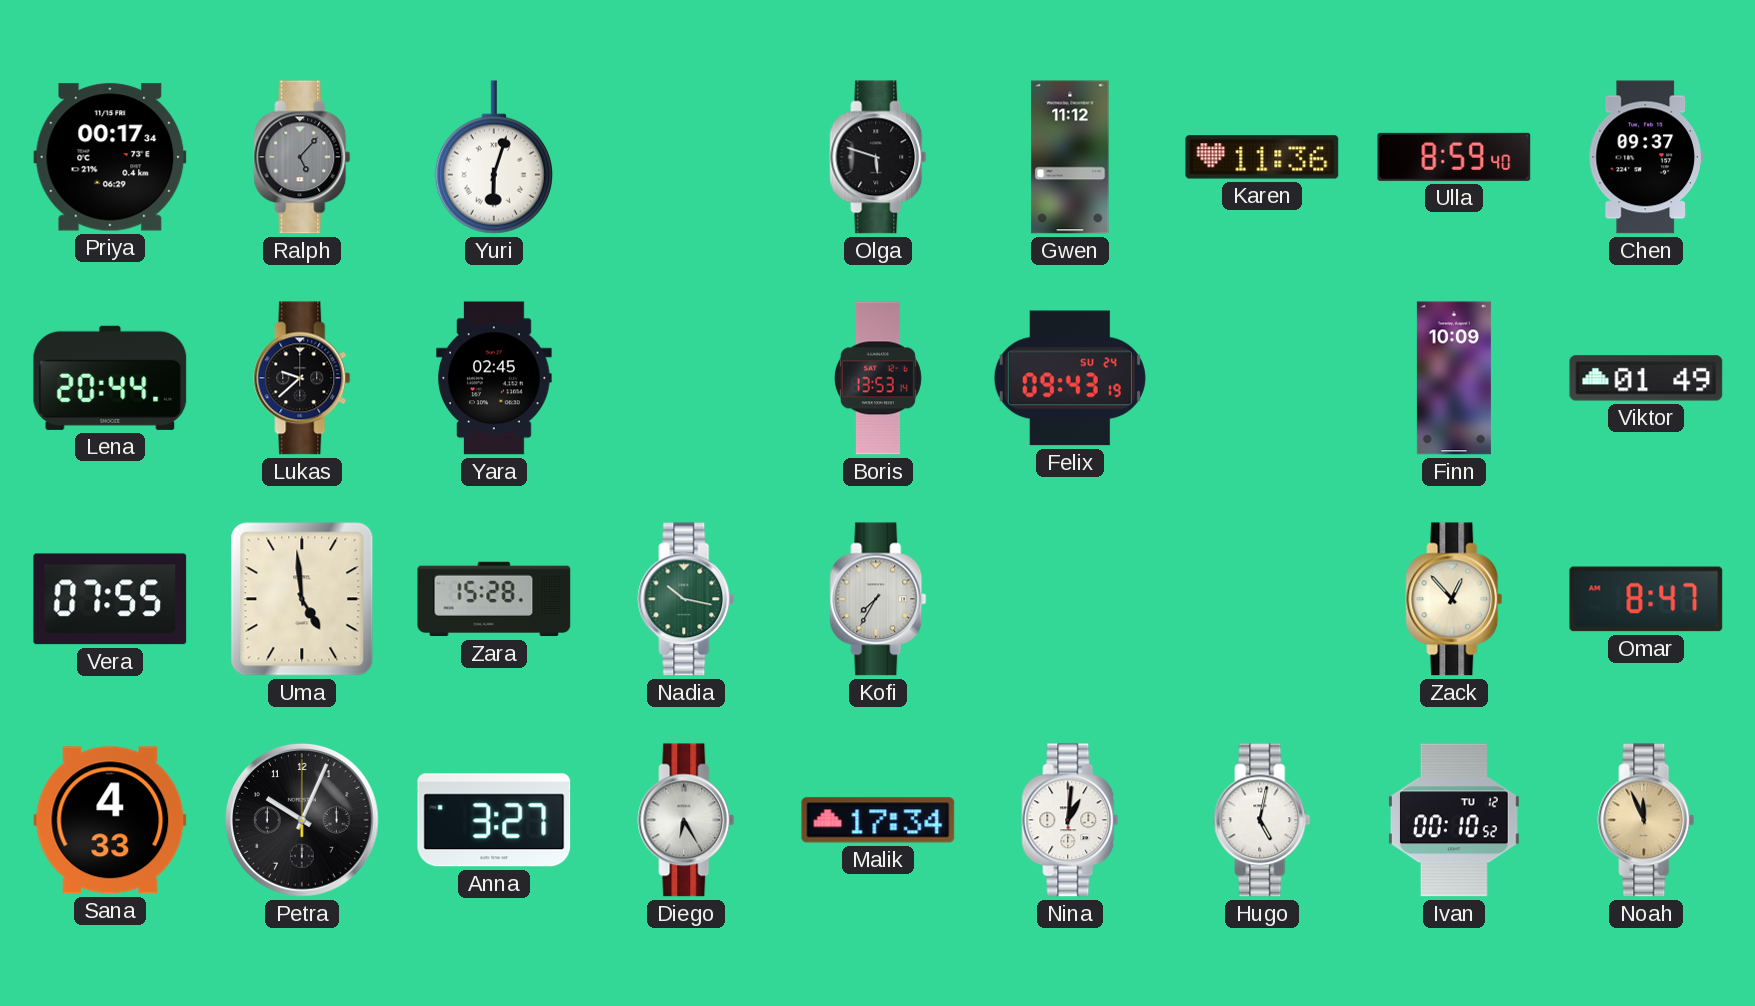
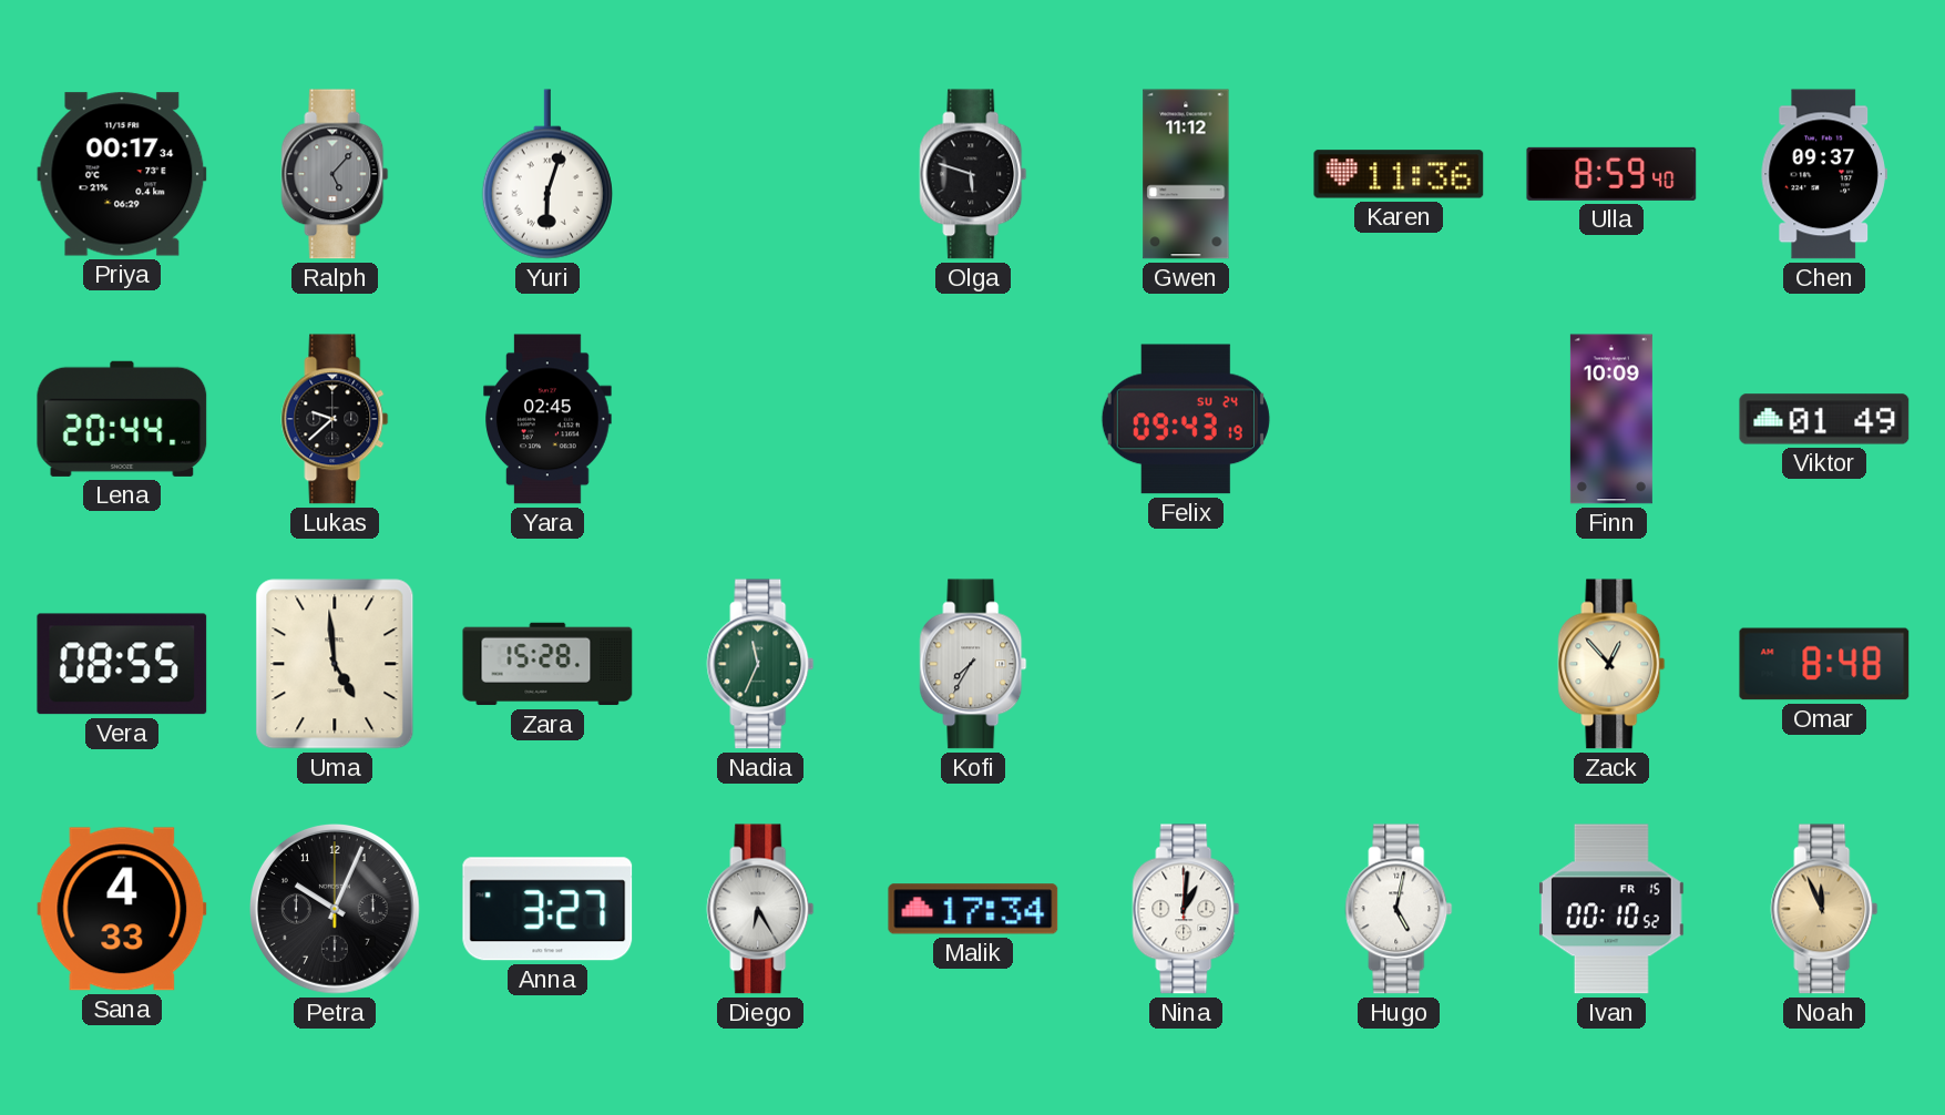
Boris: 13:53 -> none
Vera: 07:55 -> 08:55
Nadia: 10:17 -> 11:34
Omar: 8:47 -> 8:48
Ivan date: TU 12 -> FR 15
